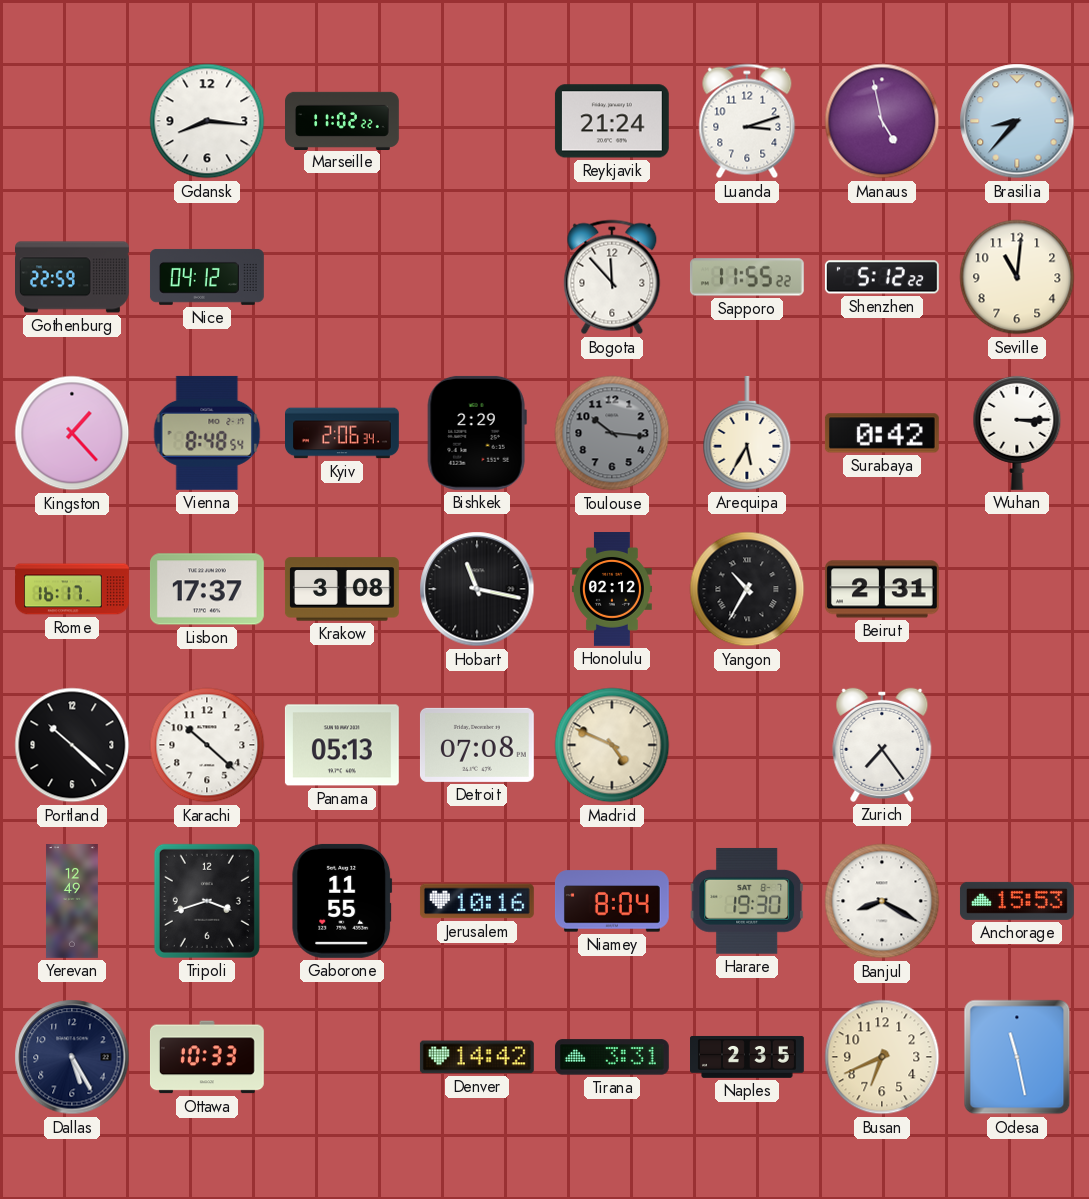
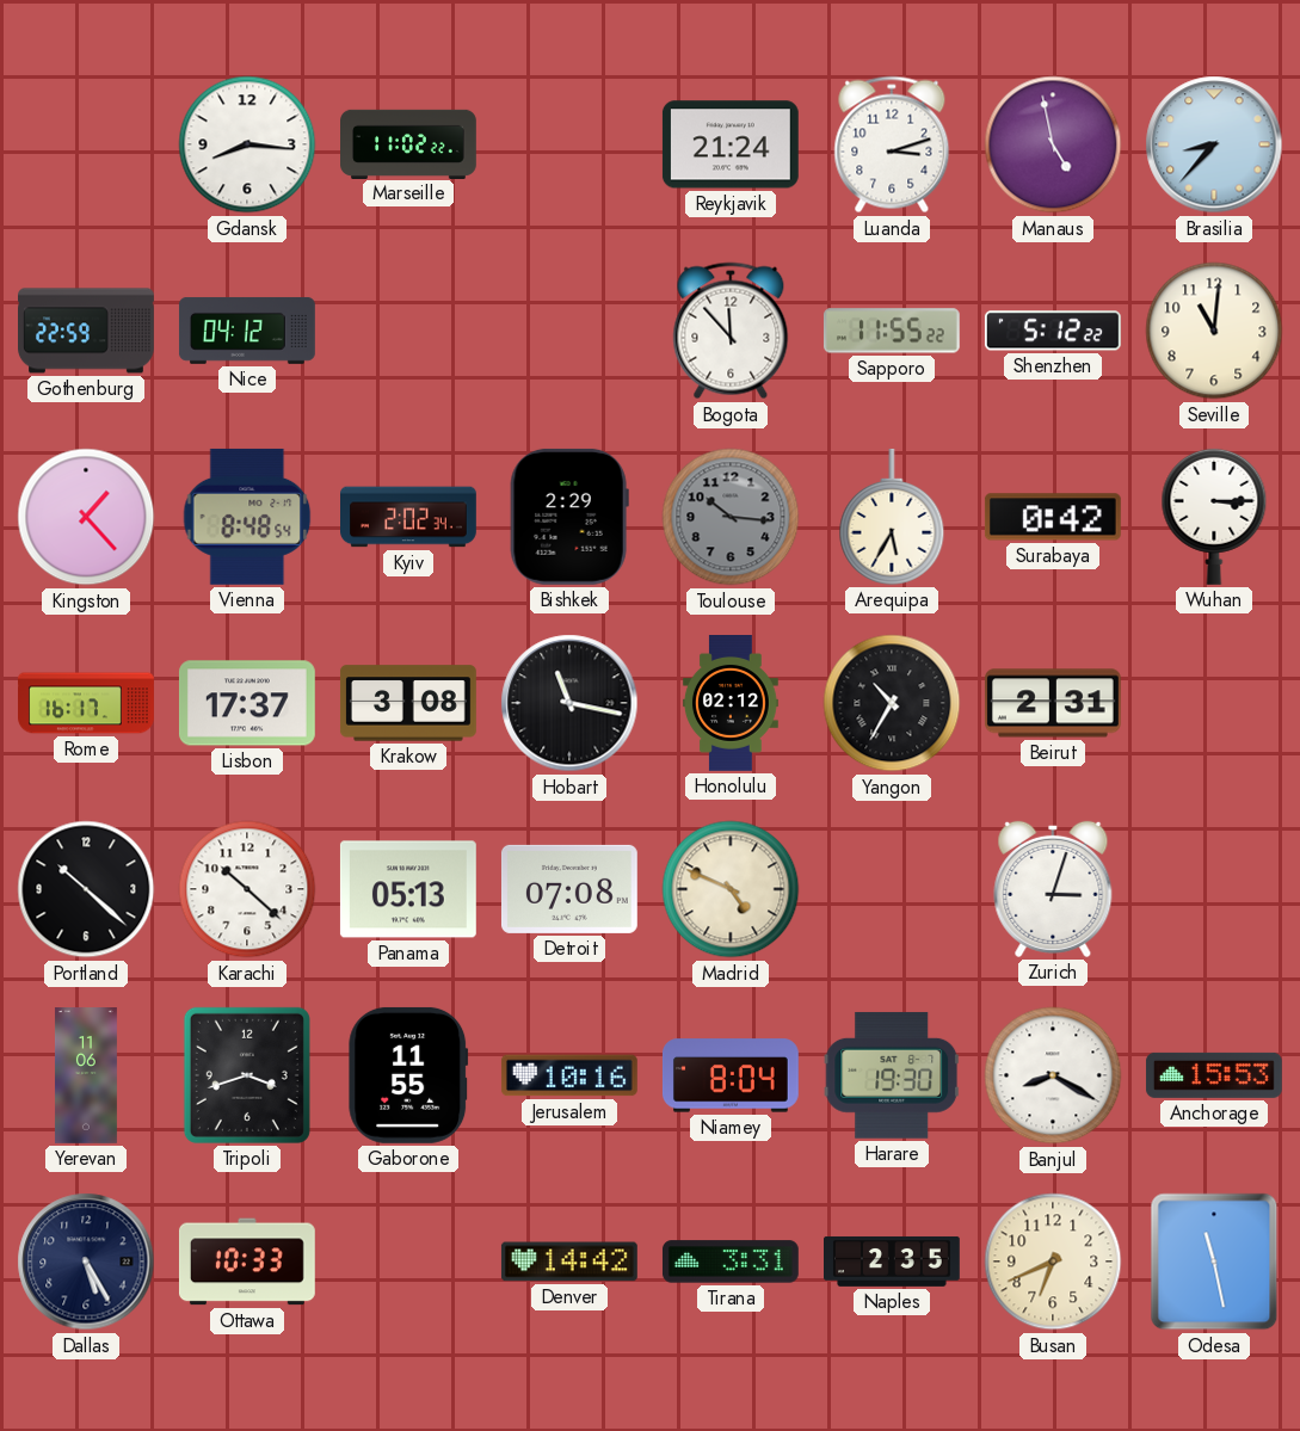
Kyiv: 2:06 -> 2:02
Zurich: 7:24 -> 3:03
Yerevan: 12:49 -> 11:06
